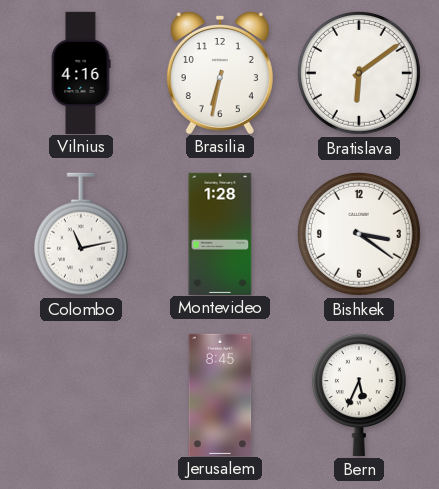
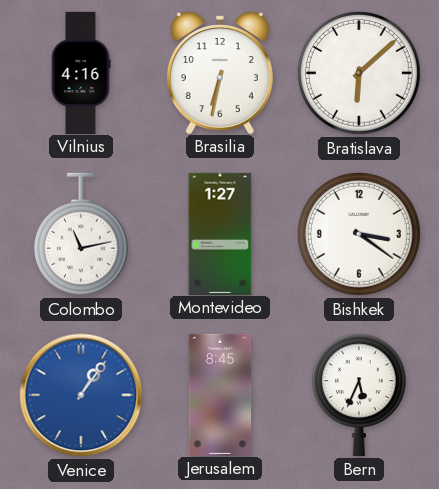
Bratislava: 6:09 -> 6:08
Montevideo: 1:28 -> 1:27
Venice: none -> 1:06
